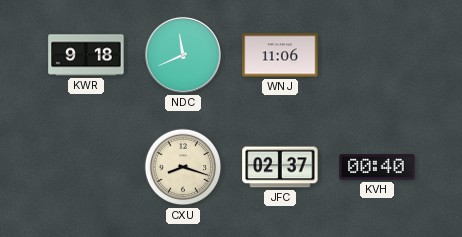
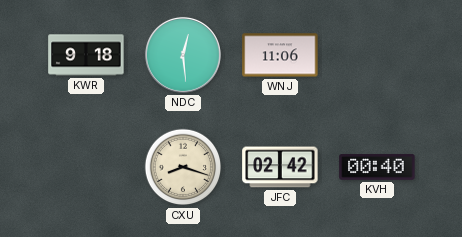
NDC: 11:41 -> 12:29
JFC: 02:37 -> 02:42
